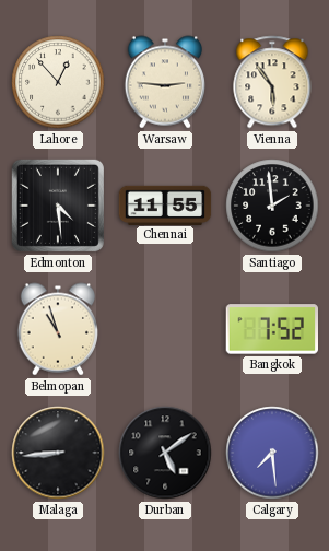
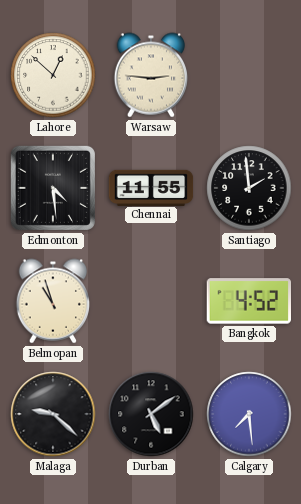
Lahore: 12:53 -> 12:52
Vienna: 5:54 -> none
Bangkok: 7:52 -> 4:52
Malaga: 8:44 -> 9:22
